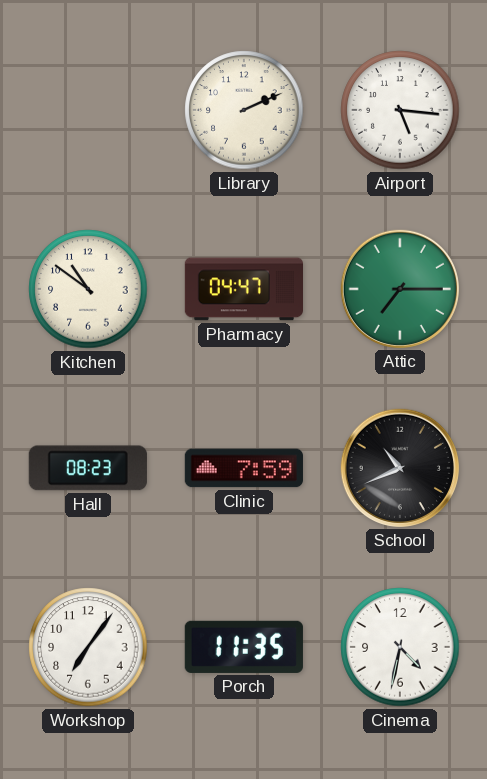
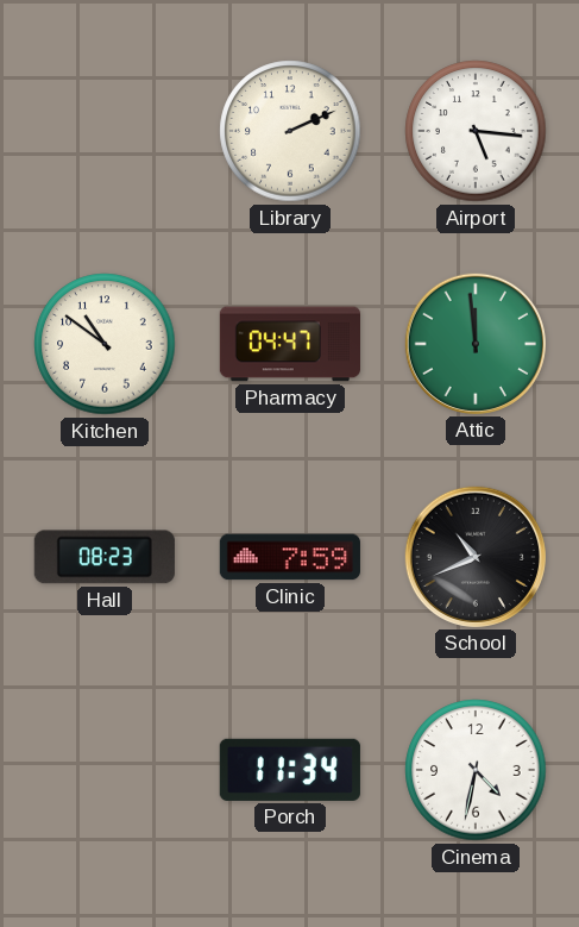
Attic: 7:15 -> 11:59
Workshop: 7:06 -> none
Porch: 11:35 -> 11:34
